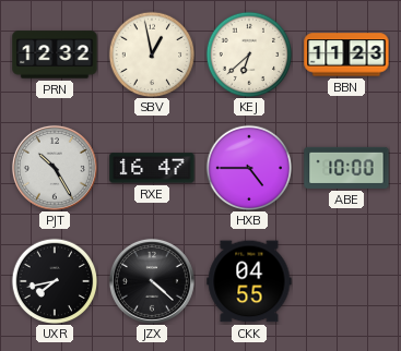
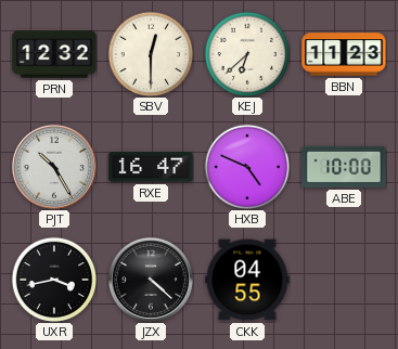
SBV: 12:58 -> 12:30
HXB: 4:45 -> 4:49
UXR: 7:43 -> 3:43
